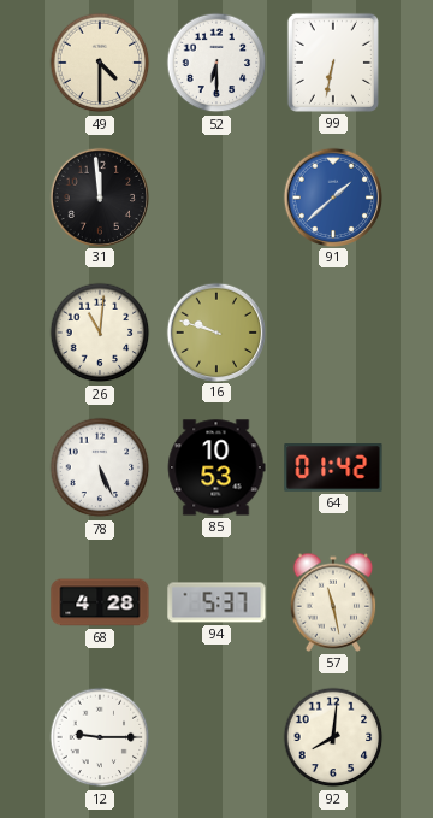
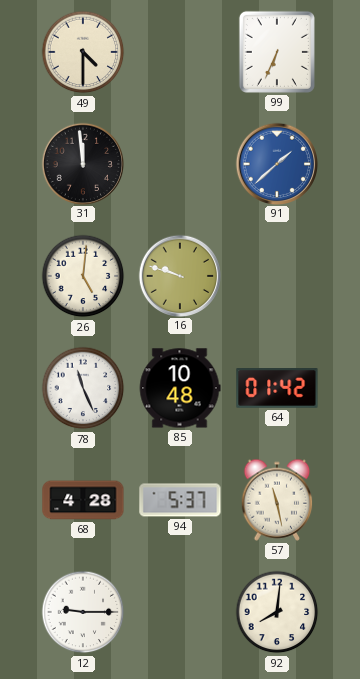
52: 6:30 -> none
99: 6:32 -> 6:34
26: 11:01 -> 5:01
78: 5:26 -> 11:26
85: 10:53 -> 10:48
